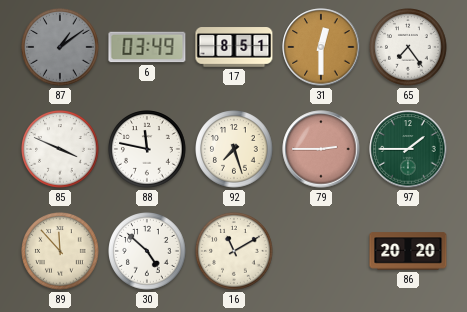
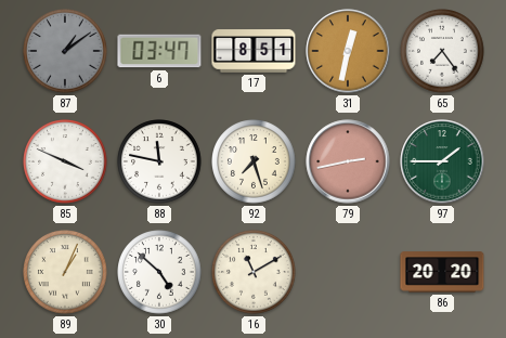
6: 03:49 -> 03:47
31: 12:30 -> 12:32
79: 2:45 -> 2:43
89: 11:53 -> 1:04
